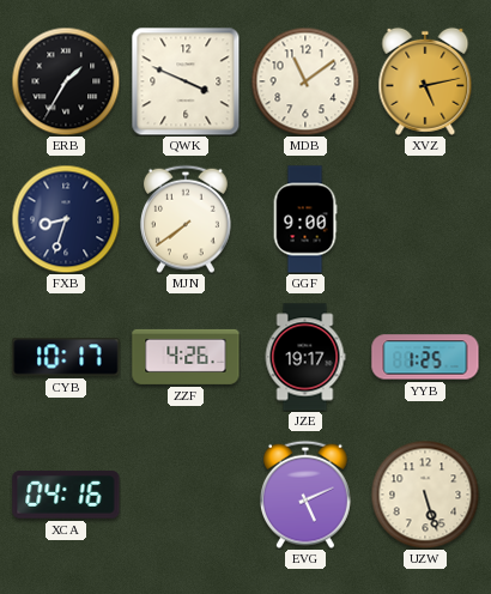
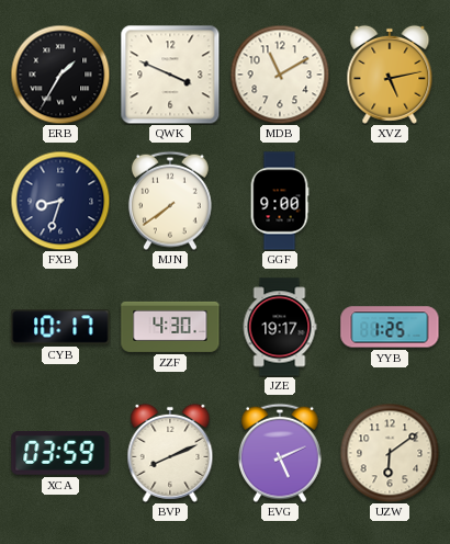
MDB: 11:09 -> 11:10
ZZF: 4:26 -> 4:30
XCA: 04:16 -> 03:59
BVP: none -> 8:11
UZW: 5:27 -> 6:09
